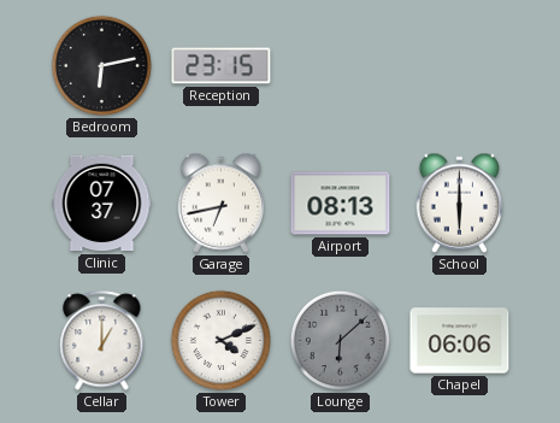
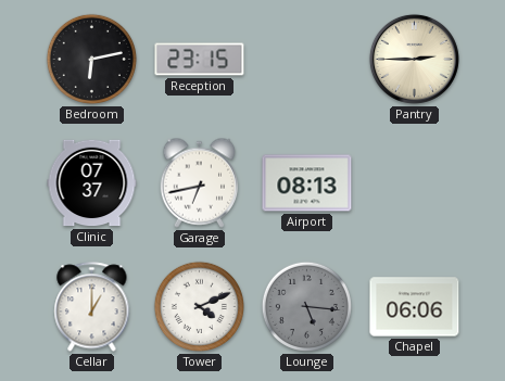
Pantry: none -> 2:45
School: 6:00 -> none
Lounge: 6:08 -> 5:16
